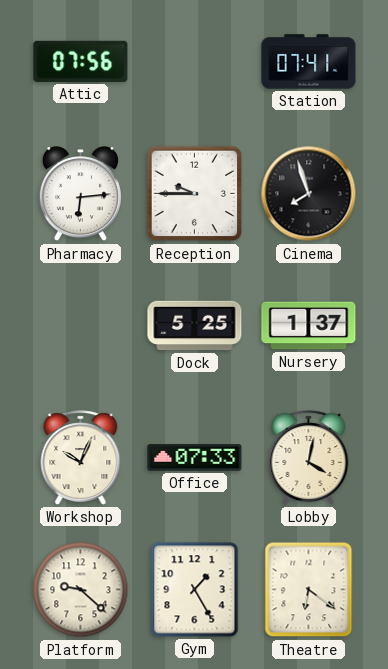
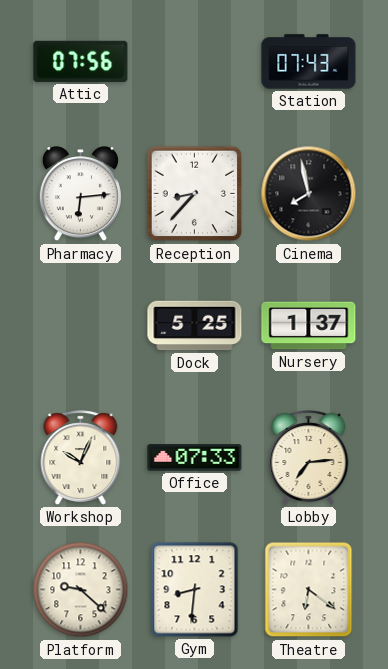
Station: 07:41 -> 07:43
Reception: 9:45 -> 8:37
Cinema: 7:57 -> 7:58
Lobby: 4:02 -> 7:14
Gym: 1:25 -> 8:31
